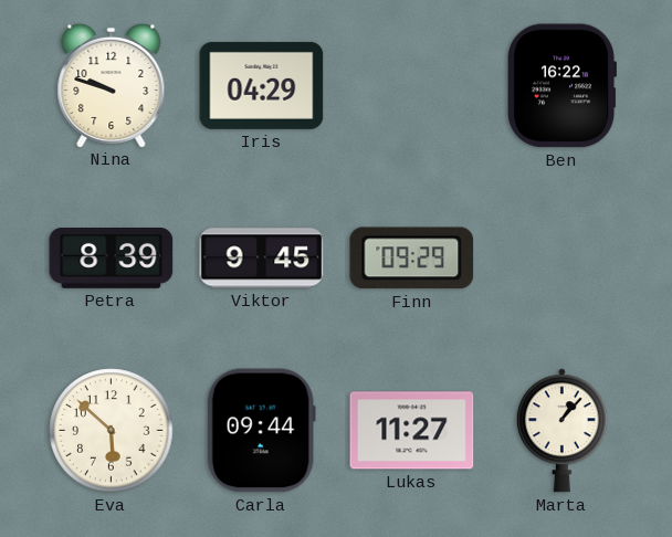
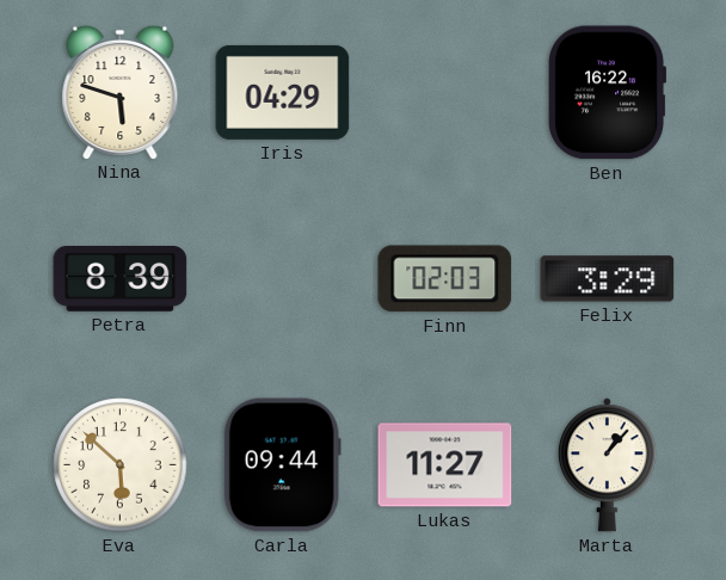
Nina: 9:48 -> 5:48
Viktor: 9:45 -> none
Finn: 09:29 -> 02:03
Felix: none -> 3:29
